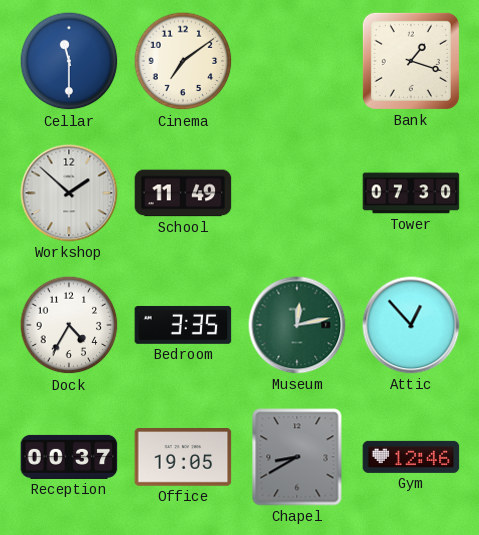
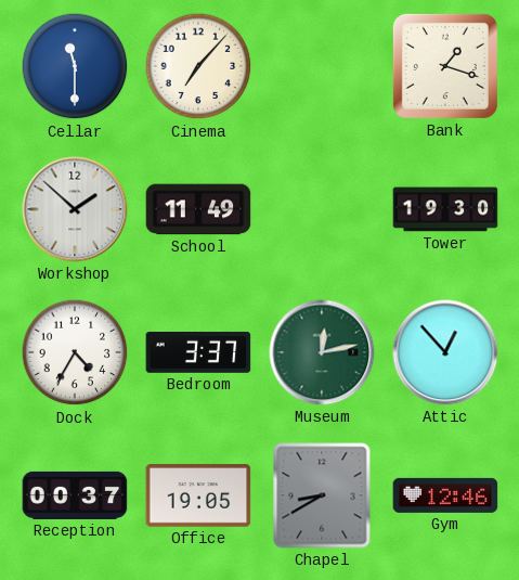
Cinema: 7:09 -> 7:07
Tower: 07:30 -> 19:30
Bedroom: 3:35 -> 3:37
